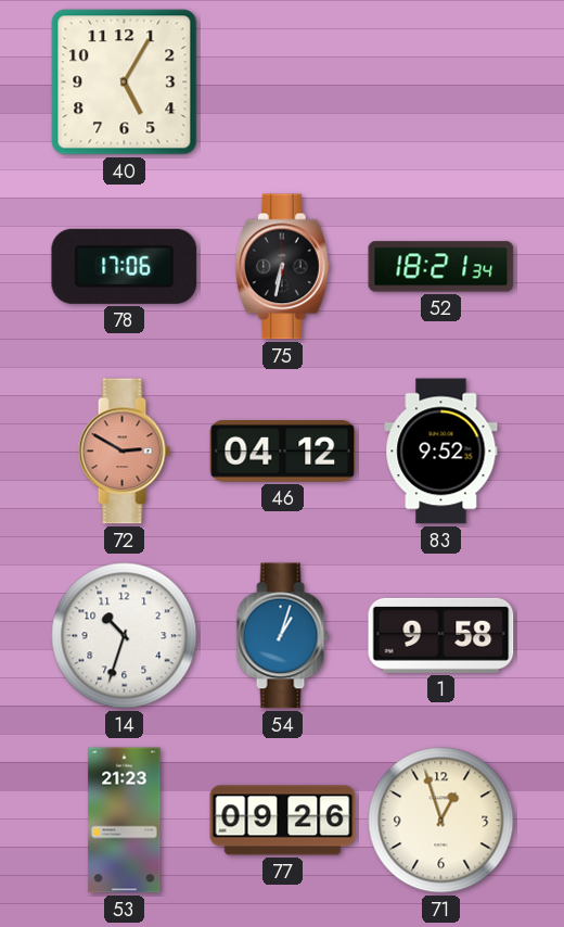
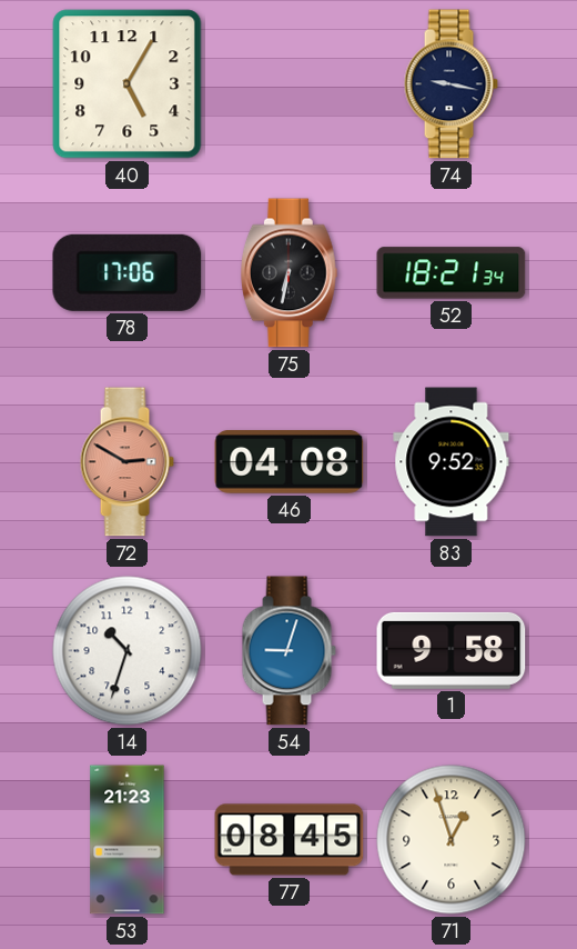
74: none -> 9:17
46: 04:12 -> 04:08
54: 1:03 -> 9:03
77: 09:26 -> 08:45
